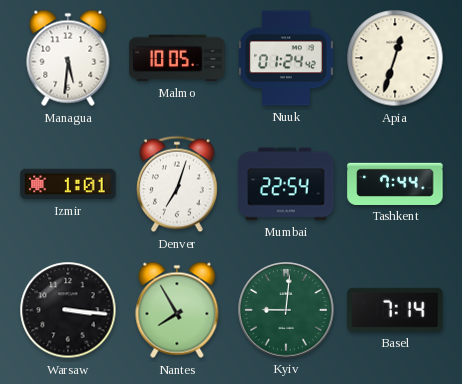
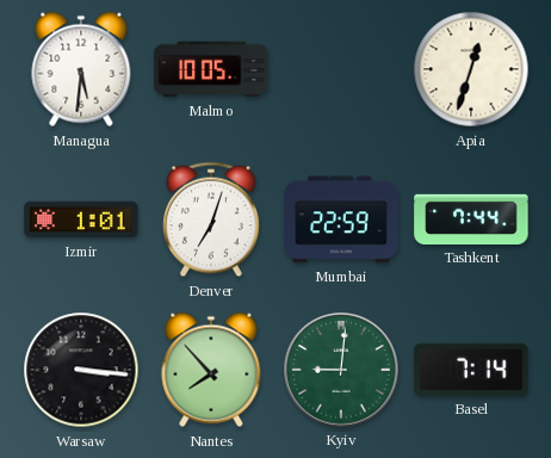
Nuuk: 01:24 -> none
Mumbai: 22:54 -> 22:59
Nantes: 7:55 -> 7:53
